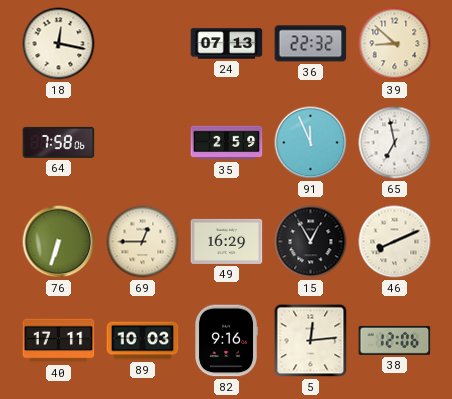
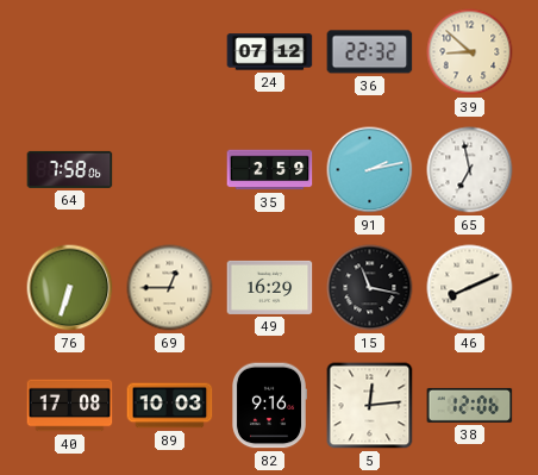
18: 12:17 -> none
24: 07:13 -> 07:12
91: 11:56 -> 2:13
15: 12:55 -> 11:17
40: 17:11 -> 17:08
